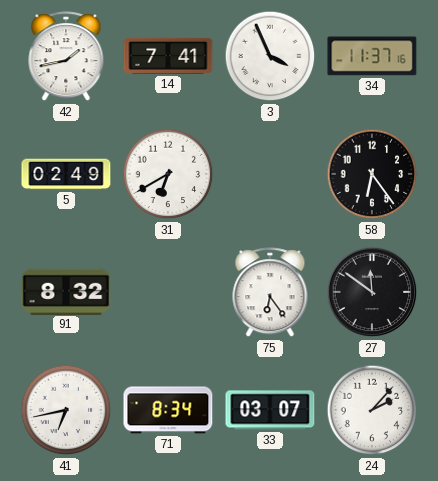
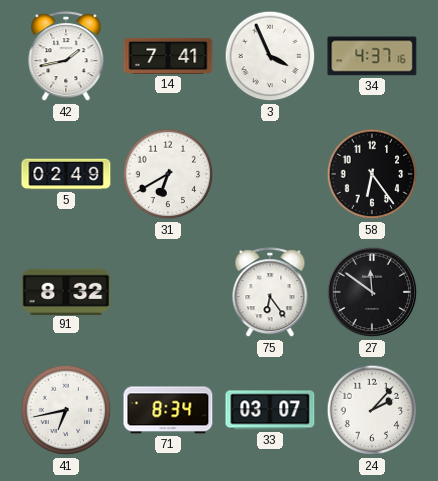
34: 11:37 -> 4:37
